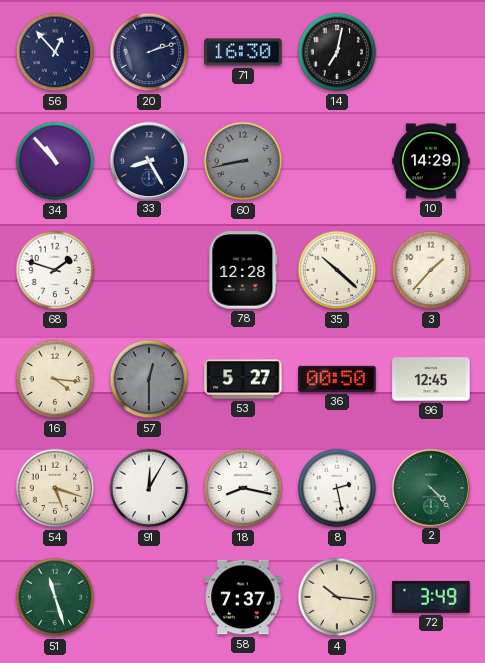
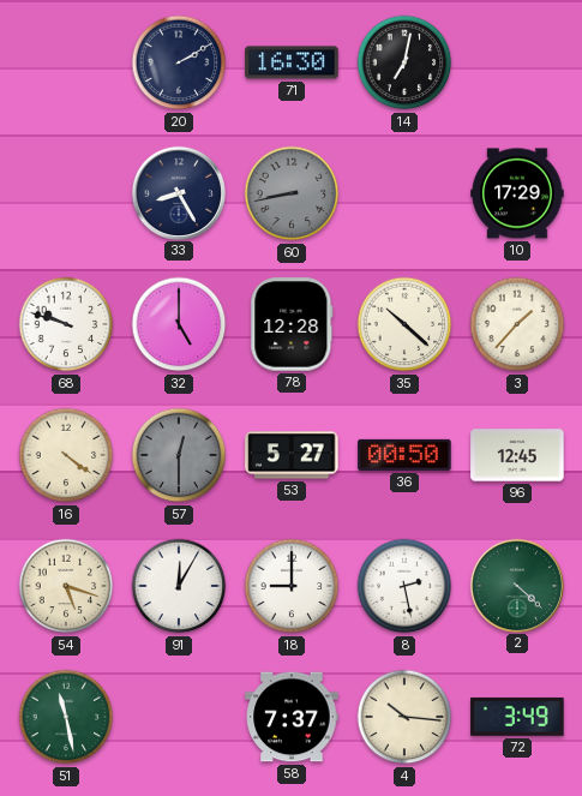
56: 12:53 -> none
20: 2:12 -> 2:10
34: 10:53 -> none
10: 14:29 -> 17:29
68: 1:48 -> 9:48
32: none -> 5:00
16: 4:16 -> 4:21
18: 8:17 -> 9:00
2: 4:23 -> 4:22
51: 11:27 -> 11:28
